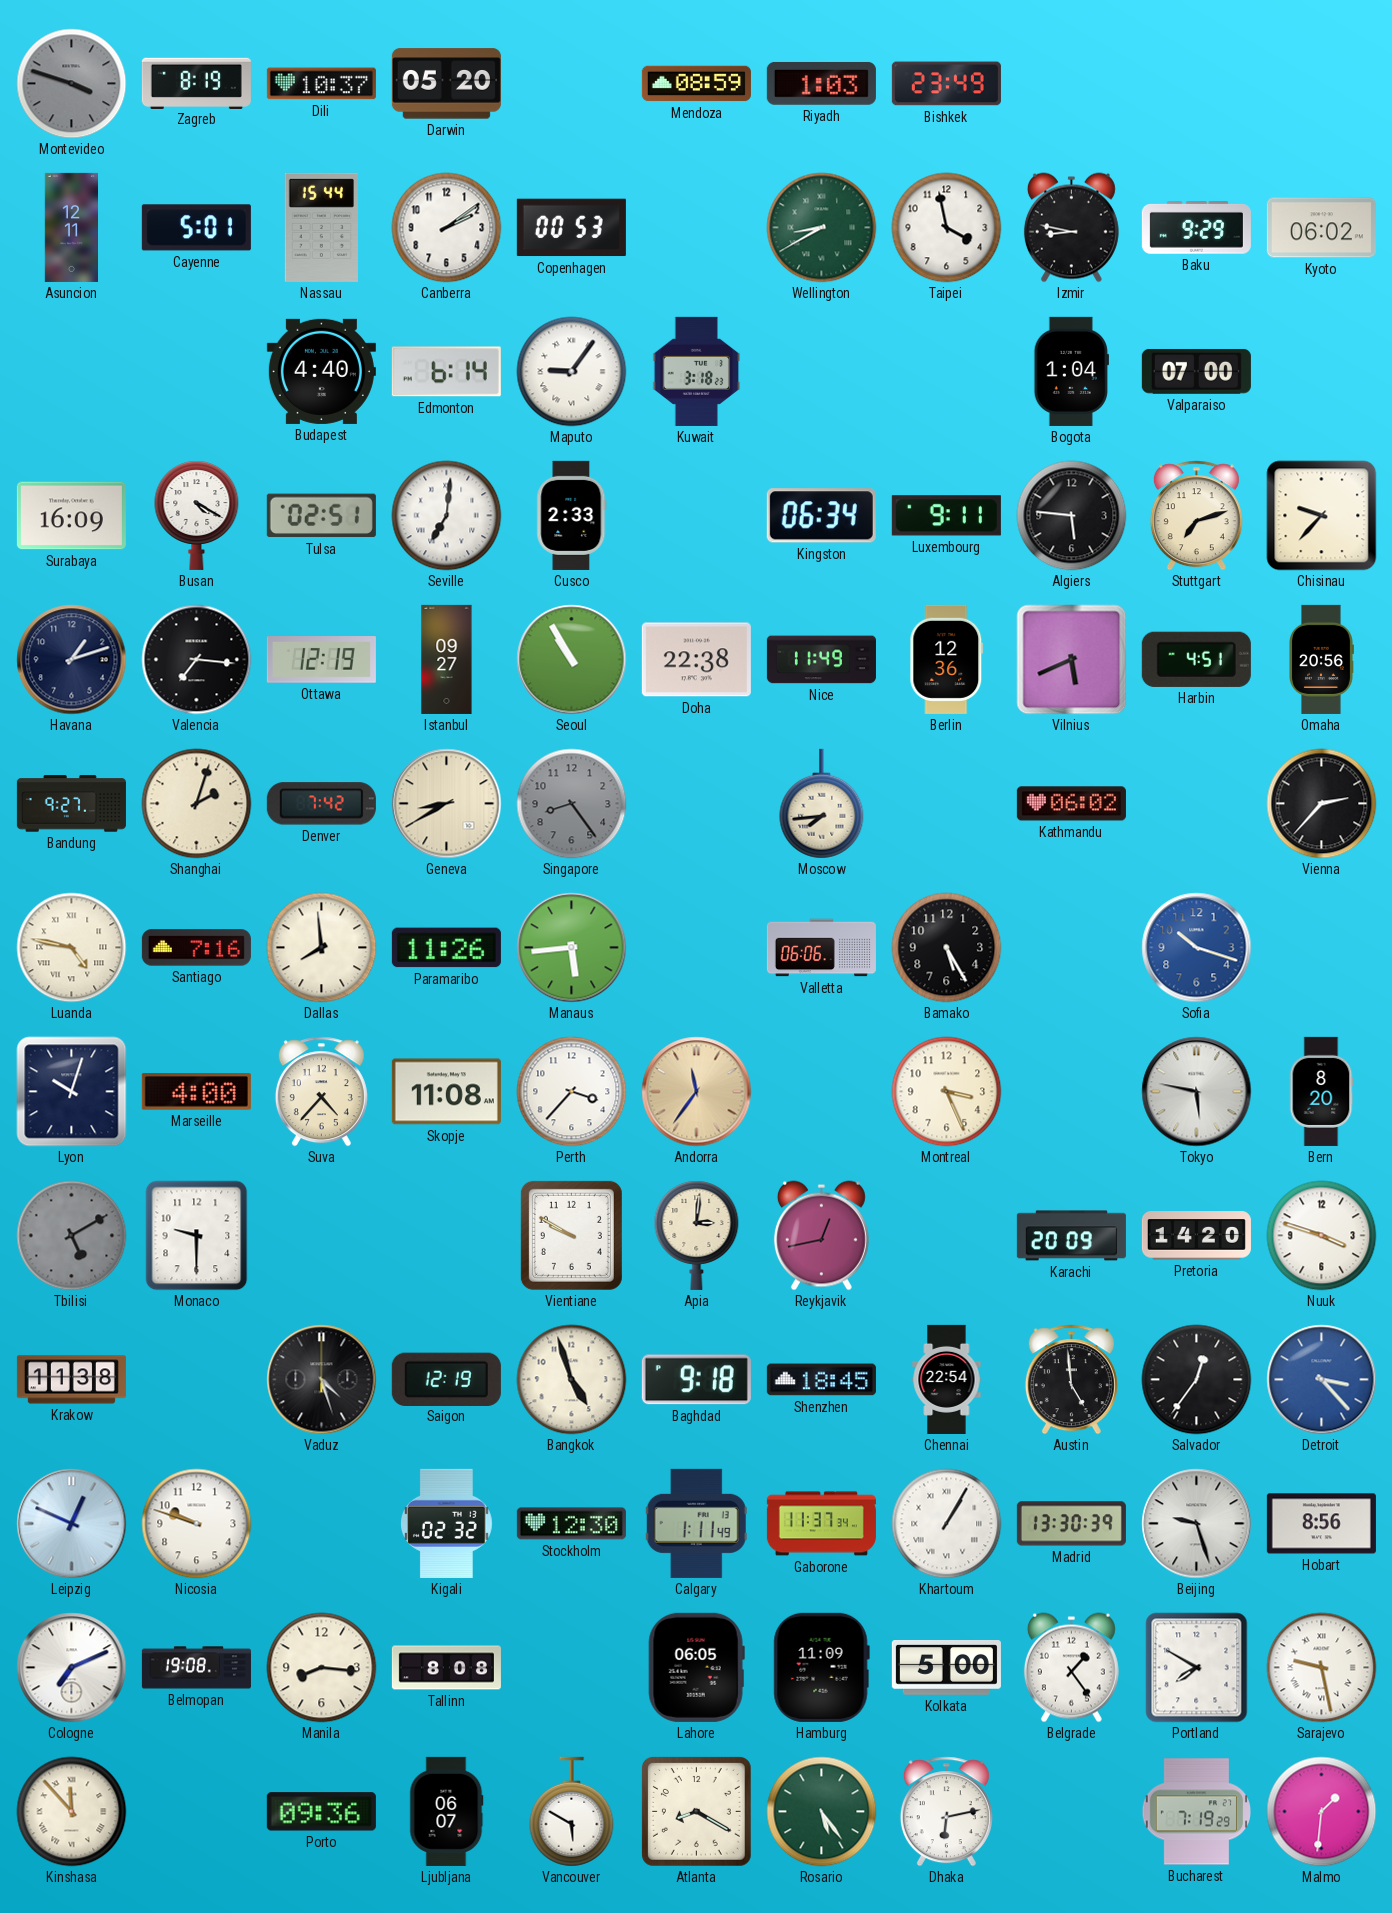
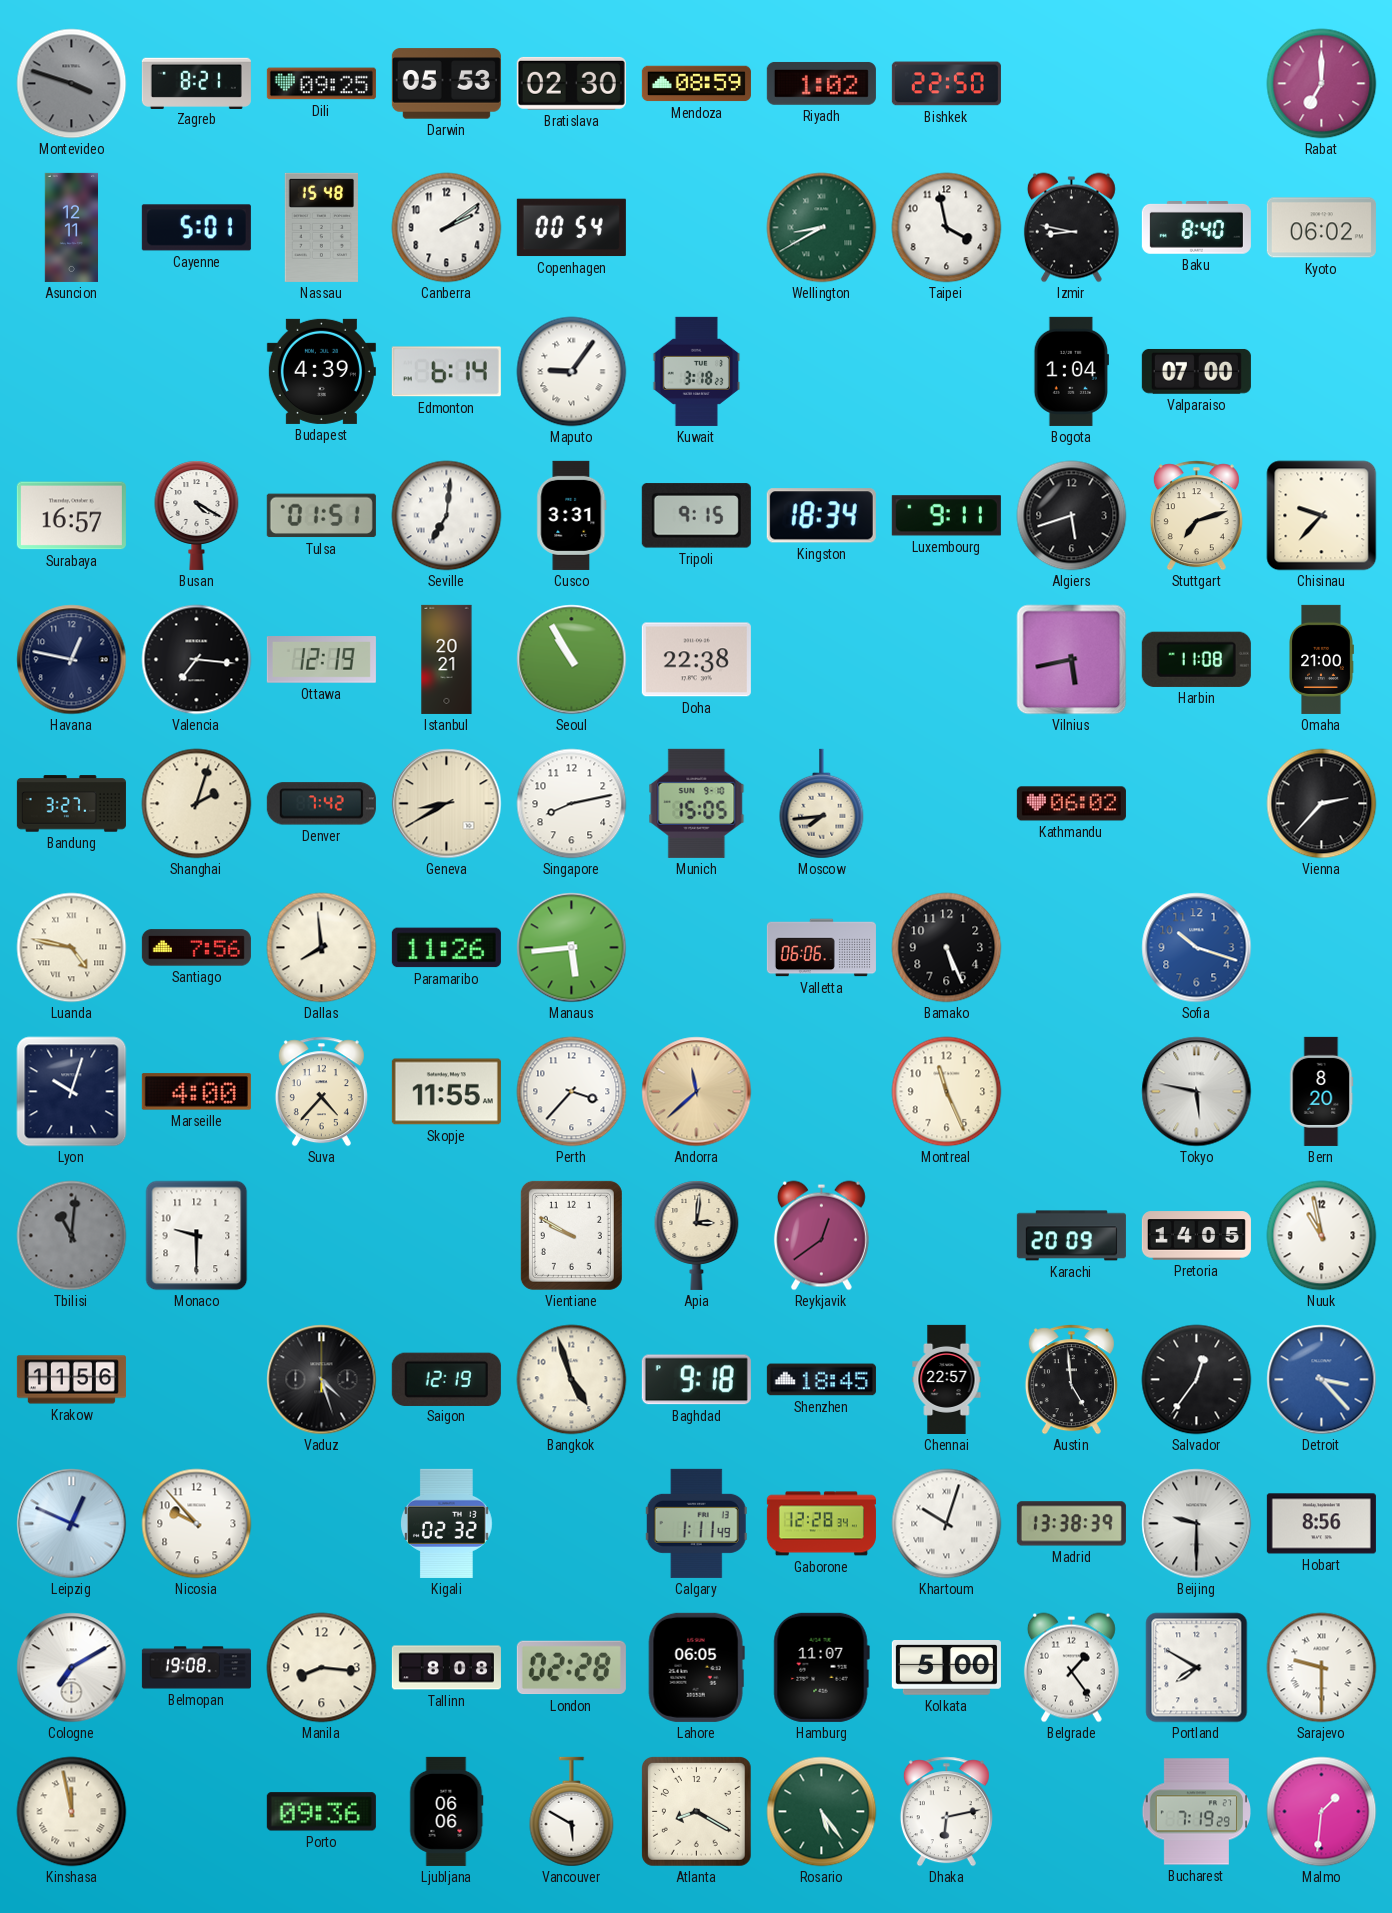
Zagreb: 8:19 -> 8:21
Dili: 10:37 -> 09:25
Darwin: 05:20 -> 05:53
Bratislava: none -> 02:30
Riyadh: 1:03 -> 1:02
Bishkek: 23:49 -> 22:50
Rabat: none -> 7:00
Nassau: 15:44 -> 15:48
Copenhagen: 00:53 -> 00:54
Baku: 9:29 -> 8:40
Budapest: 4:40 -> 4:39
Surabaya: 16:09 -> 16:57
Tulsa: 02:51 -> 01:51
Cusco: 2:33 -> 3:31
Tripoli: none -> 9:15
Kingston: 06:34 -> 18:34
Algiers: 5:46 -> 5:42
Havana: 1:12 -> 12:47
Istanbul: 09:27 -> 20:21
Nice: 11:49 -> none
Berlin: 12:36 -> none
Vilnius: 5:41 -> 5:43
Harbin: 4:51 -> 11:08
Omaha: 20:56 -> 21:00
Bandung: 9:27 -> 3:27
Singapore: 8:24 -> 8:13
Singapore dial: grey -> white
Munich: none -> 15:05
Santiago: 7:16 -> 7:56
Bamako: 5:25 -> 5:26
Skopje: 11:08 -> 11:55
Andorra: 11:36 -> 11:38
Montreal: 3:26 -> 11:26
Tbilisi: 5:10 -> 11:01
Reykjavik: 12:43 -> 12:39
Pretoria: 14:20 -> 14:05
Nuuk: 3:48 -> 10:58
Krakow: 11:38 -> 11:56
Chennai: 22:54 -> 22:57
Nicosia: 9:48 -> 9:53
Stockholm: 12:30 -> none
Gaborone: 11:37 -> 12:28
Khartoum: 1:05 -> 10:03
Madrid: 13:30 -> 13:38
Beijing: 9:27 -> 9:30
Cologne: 7:11 -> 7:10
London: none -> 02:28
Hamburg: 11:09 -> 11:07
Sarajevo: 9:28 -> 9:30
Kinshasa: 11:53 -> 11:58
Ljubljana: 06:07 -> 06:06
